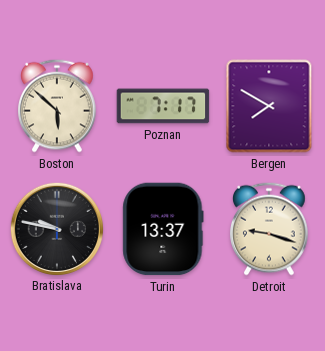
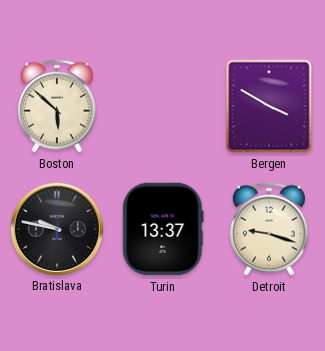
Poznan: 7:17 -> none
Bergen: 7:50 -> 3:50
